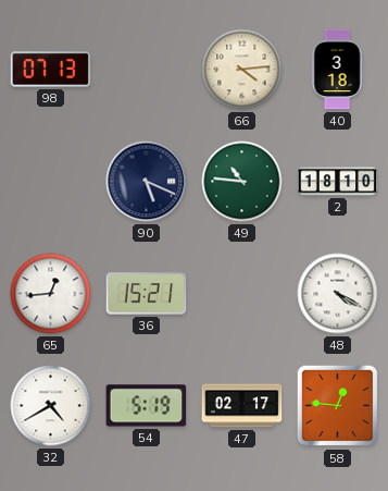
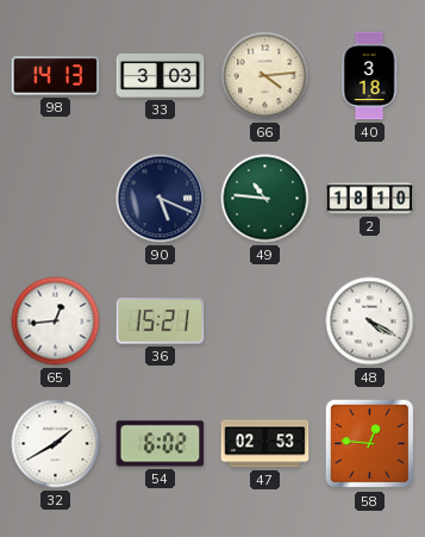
98: 07:13 -> 14:13
33: none -> 3:03
32: 4:40 -> 1:40
54: 5:19 -> 6:02
47: 02:17 -> 02:53
